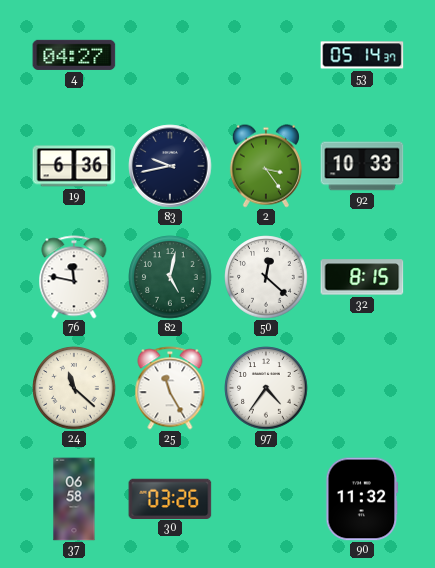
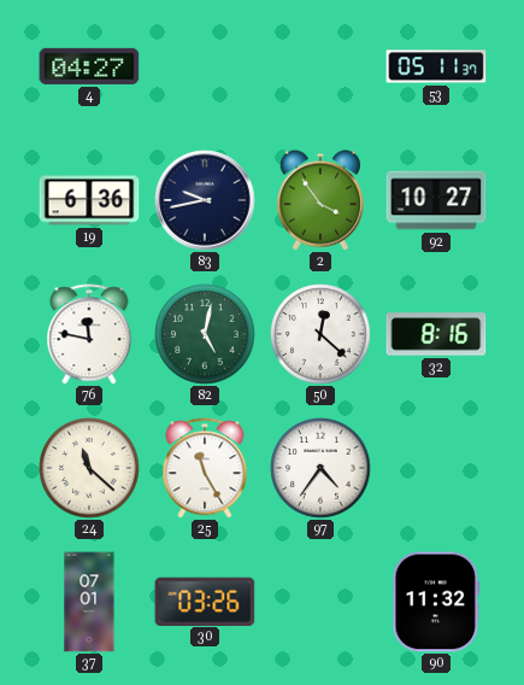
53: 05:14 -> 05:11
2: 3:24 -> 3:54
92: 10:33 -> 10:27
32: 8:15 -> 8:16
37: 06:58 -> 07:01
